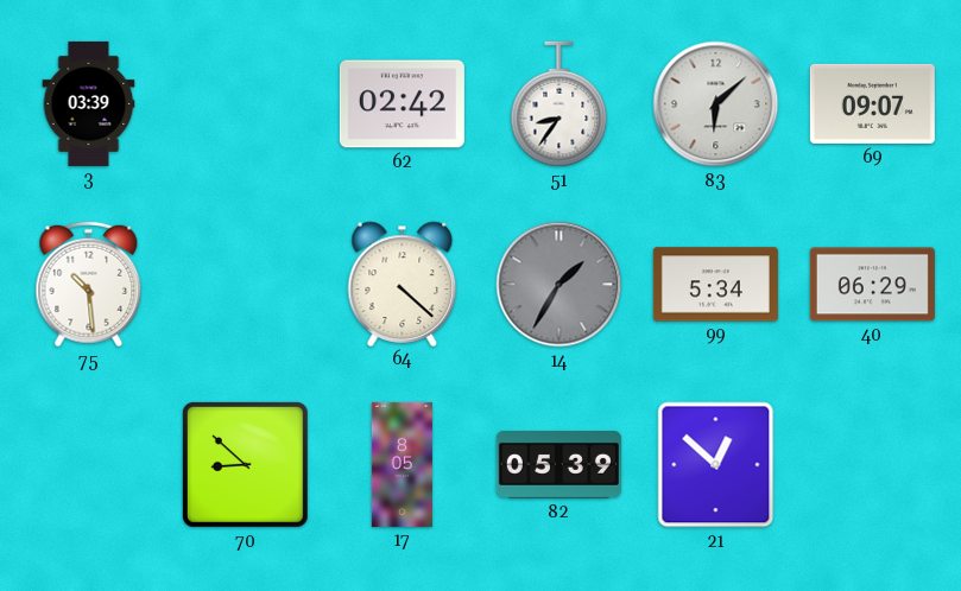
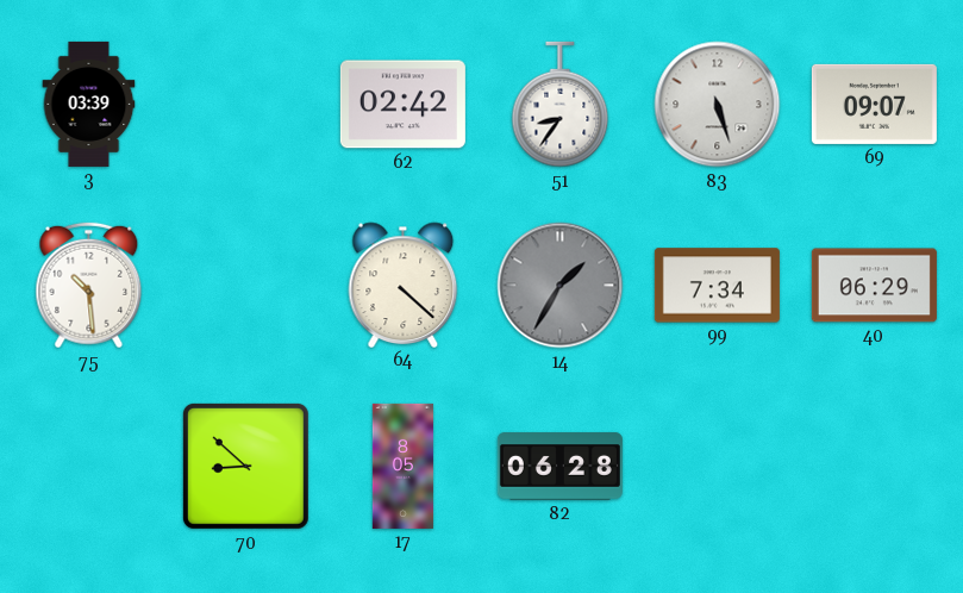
83: 6:08 -> 5:27
99: 5:34 -> 7:34
82: 05:39 -> 06:28
21: 12:52 -> none
